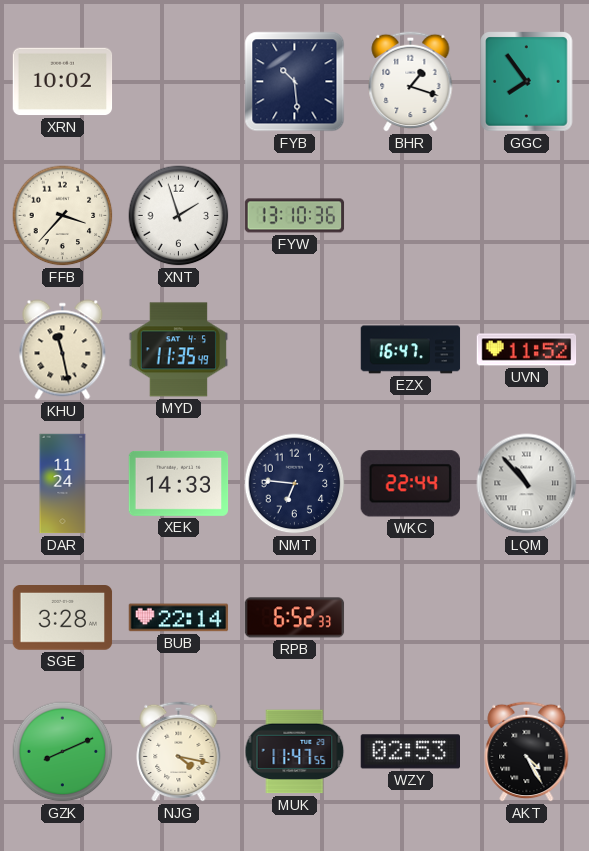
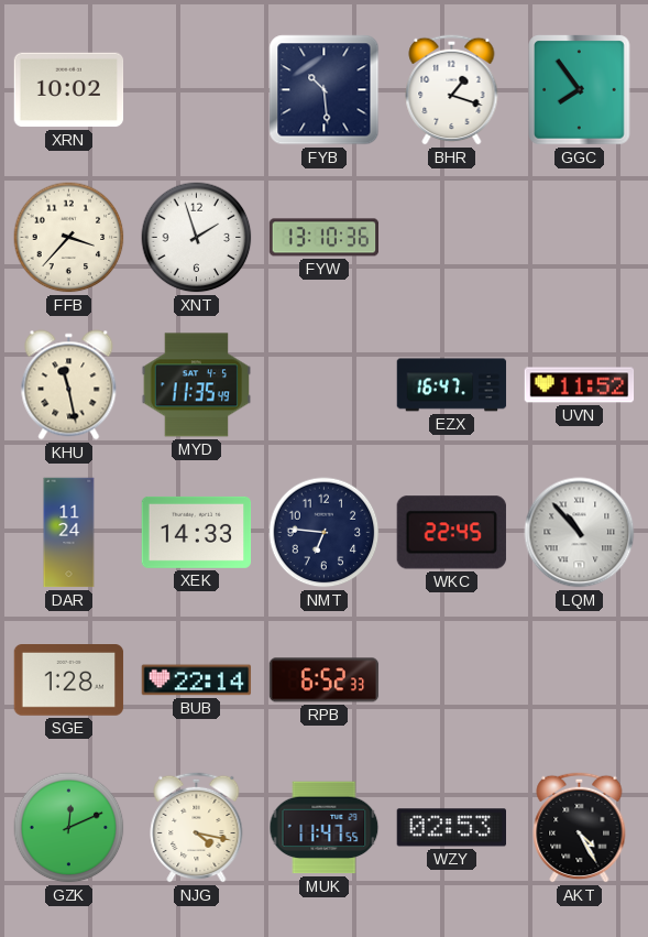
WKC: 22:44 -> 22:45
SGE: 3:28 -> 1:28
GZK: 8:11 -> 12:11
